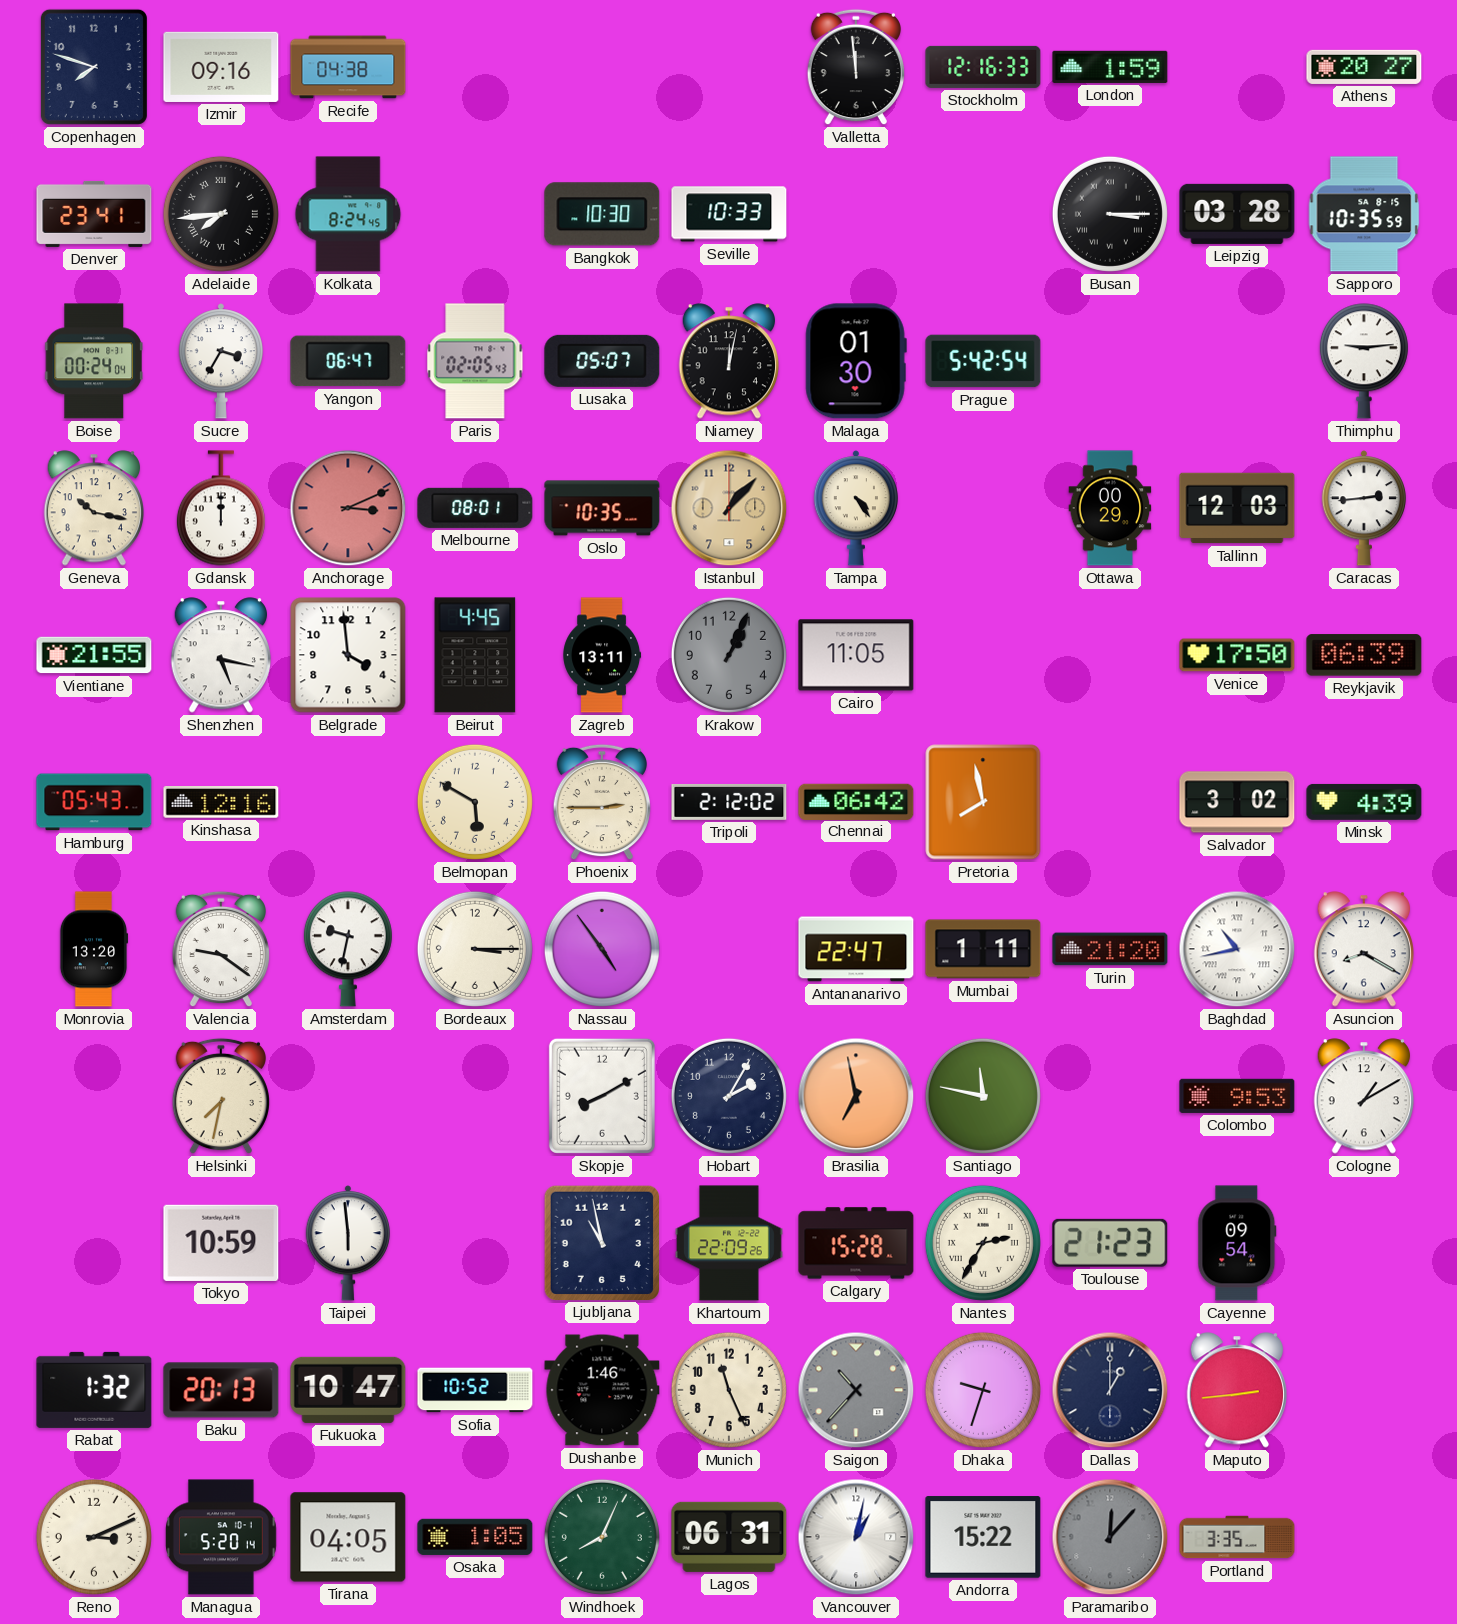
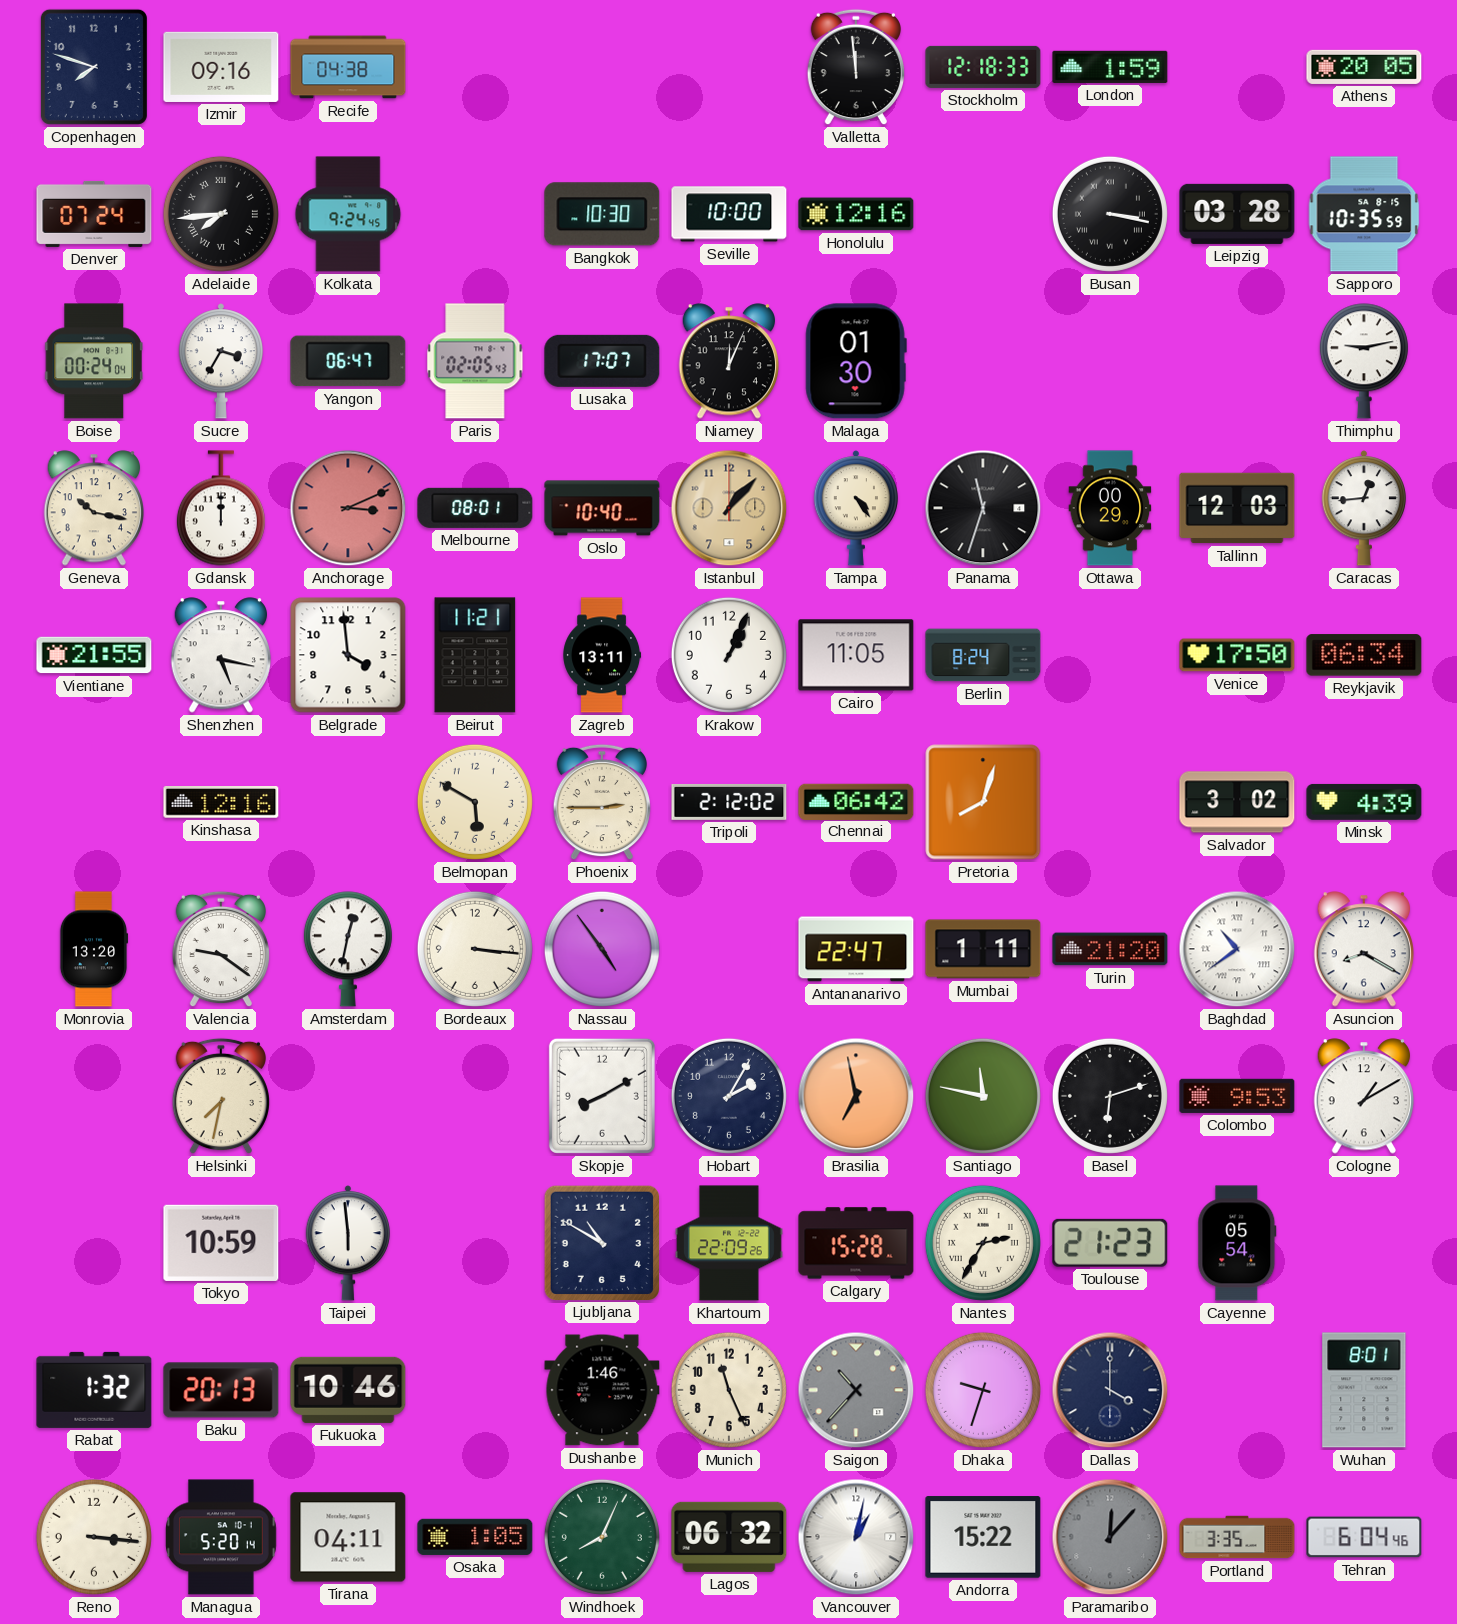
Stockholm: 12:16 -> 12:18
Athens: 20:27 -> 20:05
Denver: 23:41 -> 07:24
Kolkata: 8:24 -> 9:24
Seville: 10:33 -> 10:00
Honolulu: none -> 12:16
Busan: 3:15 -> 3:17
Lusaka: 05:07 -> 17:07
Niamey: 12:02 -> 12:04
Prague: 5:42 -> none
Thimphu: 9:14 -> 9:13
Oslo: 10:35 -> 10:40
Panama: none -> 11:33
Caracas: 2:44 -> 12:44
Beirut: 4:45 -> 11:21
Krakow dial: grey -> white
Berlin: none -> 8:24
Reykjavik: 06:39 -> 06:34
Hamburg: 05:43 -> none
Pretoria: 7:58 -> 8:03
Amsterdam: 9:32 -> 12:32
Bordeaux: 3:15 -> 3:16
Baghdad: 10:43 -> 10:39
Basel: none -> 6:12
Ljubljana: 10:58 -> 10:50
Cayenne: 09:54 -> 05:54
Fukuoka: 10:47 -> 10:46
Sofia: 10:52 -> none
Dallas: 1:00 -> 4:00
Maputo: 2:44 -> none
Wuhan: none -> 8:01
Reno: 3:11 -> 3:16
Tirana: 04:05 -> 04:11
Lagos: 06:31 -> 06:32
Tehran: none -> 6:04
